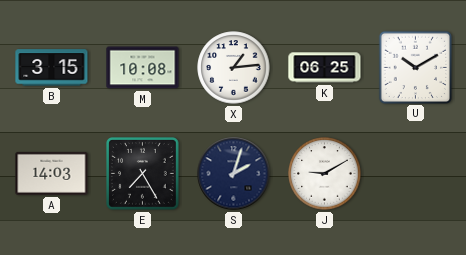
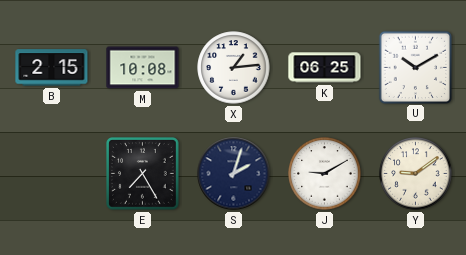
B: 3:15 -> 2:15
A: 14:03 -> none
Y: none -> 9:09
